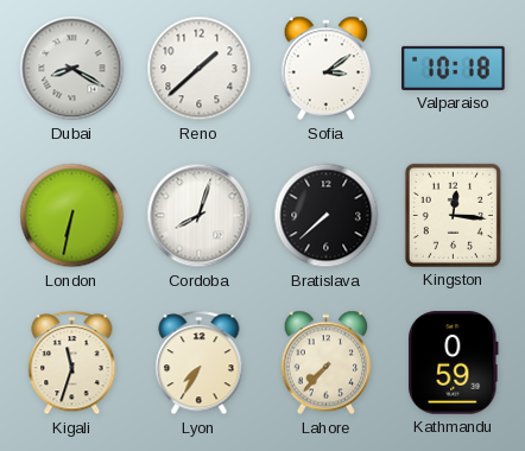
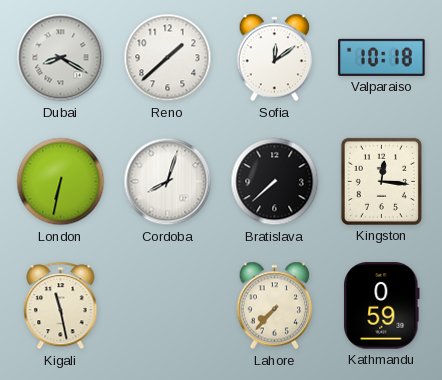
Sofia: 3:09 -> 12:09
Kigali: 11:33 -> 11:28
Lyon: 7:35 -> none
